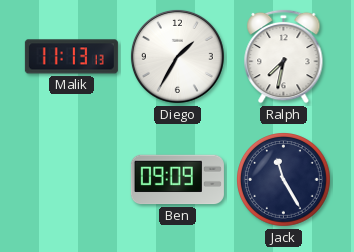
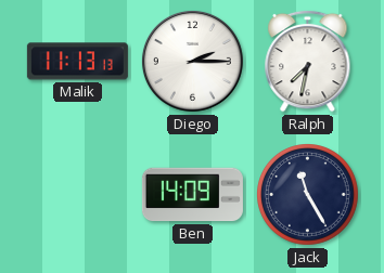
Diego: 1:35 -> 2:15
Ben: 09:09 -> 14:09
